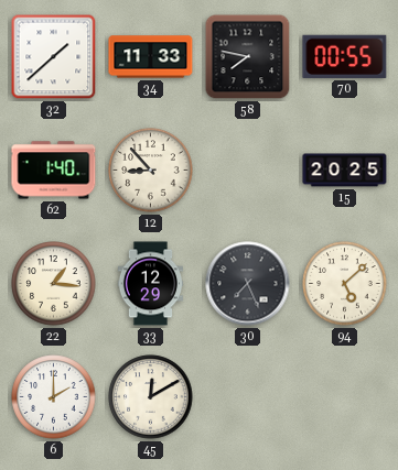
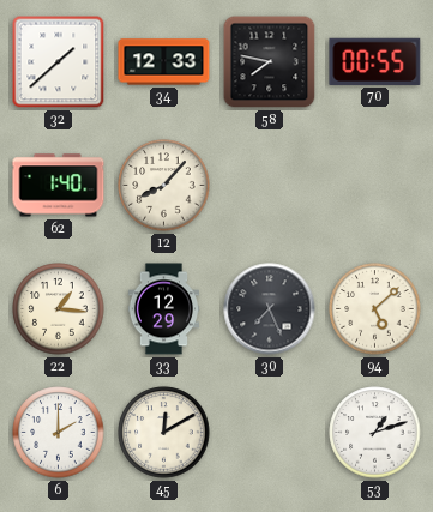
34: 11:33 -> 12:33
12: 8:53 -> 8:07
15: 20:25 -> none
53: none -> 1:12
